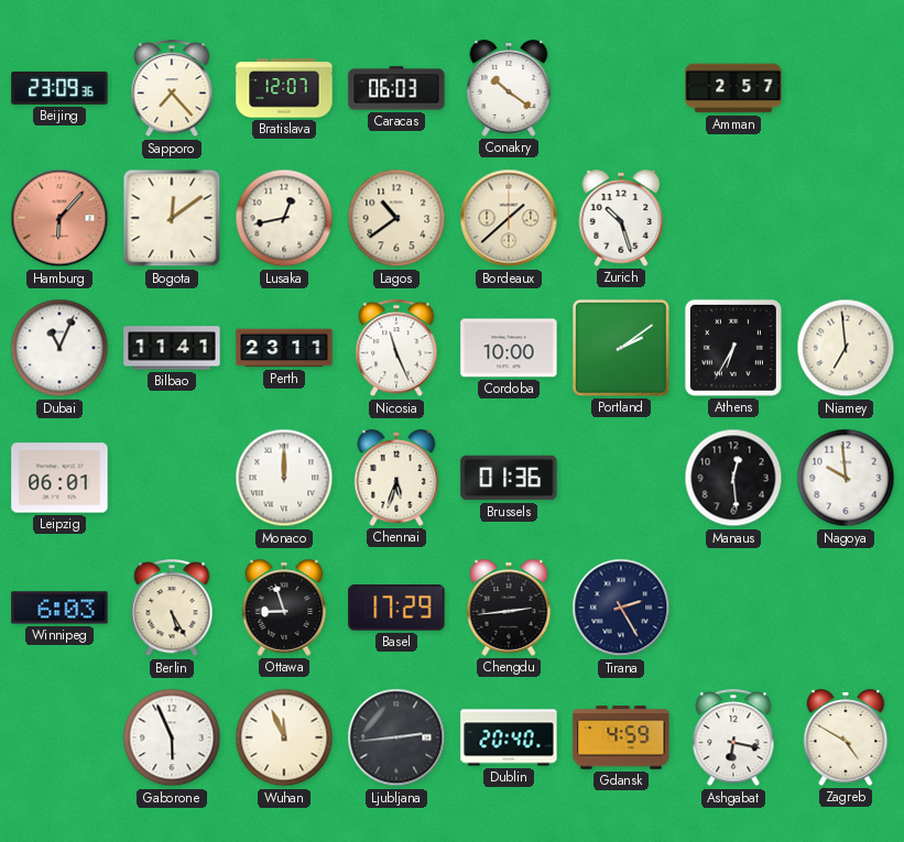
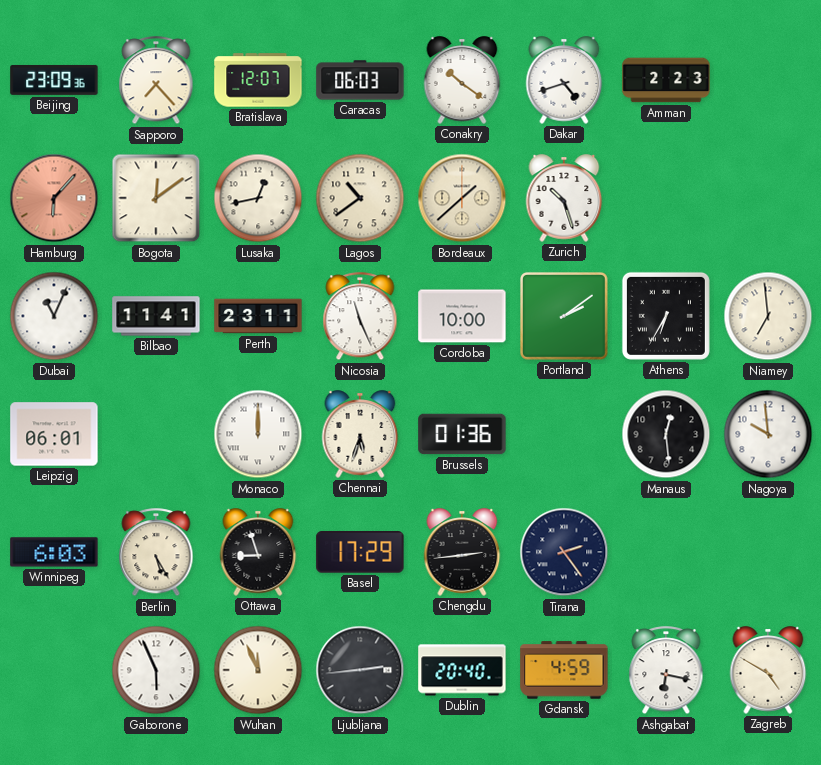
Dakar: none -> 4:42
Amman: 2:57 -> 2:23
Tirana: 2:25 -> 2:24
